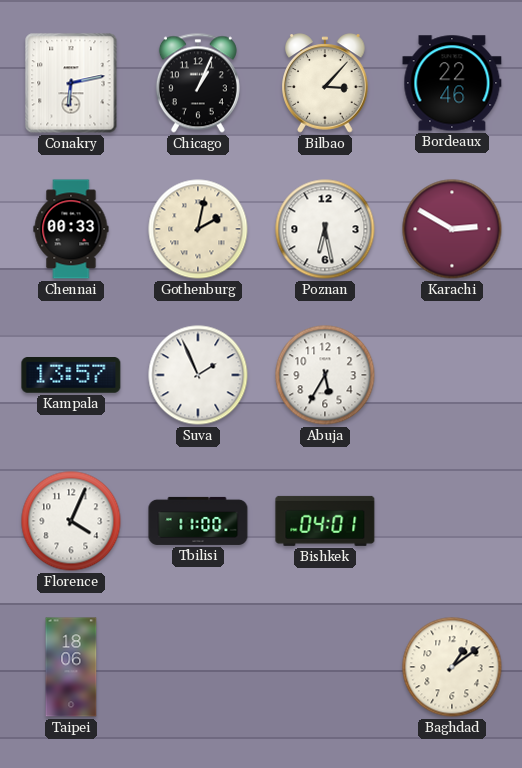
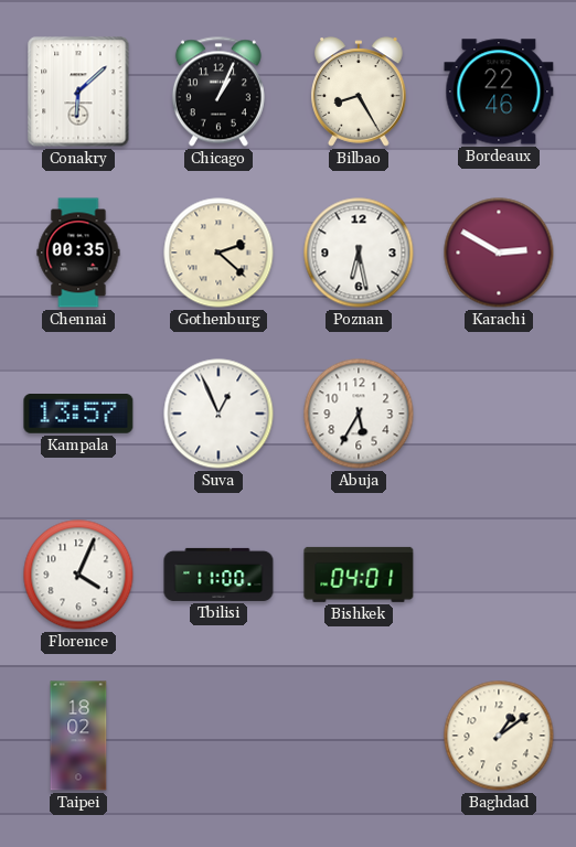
Conakry: 6:13 -> 6:08
Bilbao: 3:07 -> 8:25
Chennai: 00:33 -> 00:35
Gothenburg: 2:02 -> 2:22
Suva: 1:56 -> 12:56
Taipei: 18:06 -> 18:02
